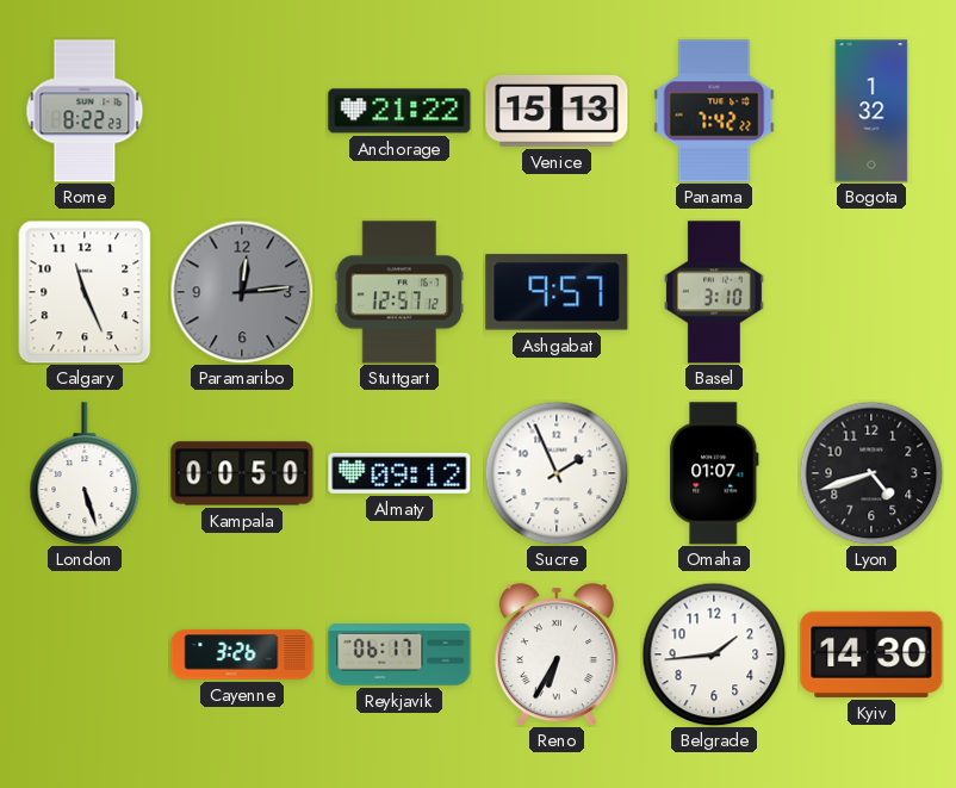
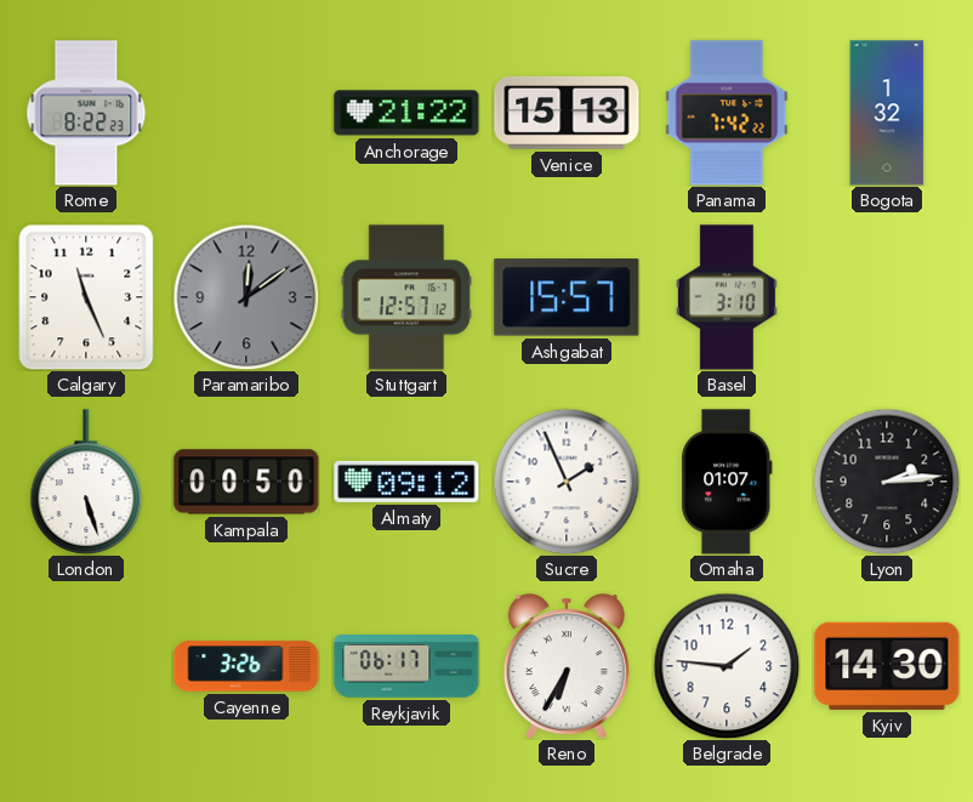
Paramaribo: 12:14 -> 12:09
Ashgabat: 9:57 -> 15:57
Lyon: 4:42 -> 2:14
Belgrade: 1:44 -> 1:46
